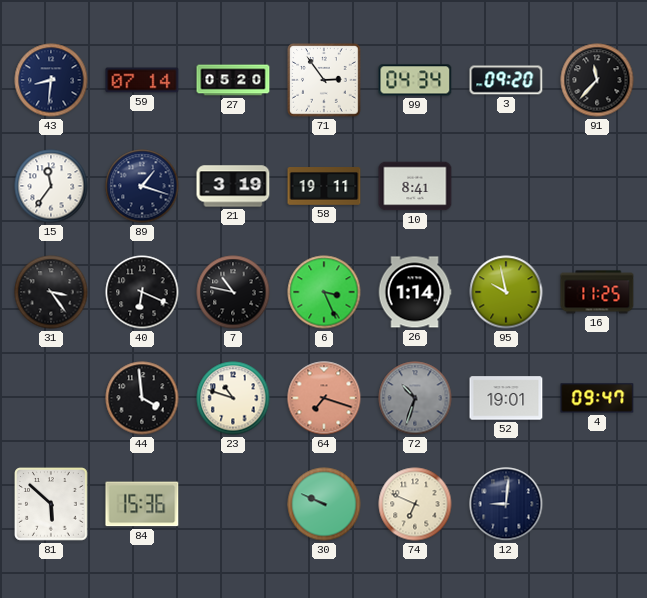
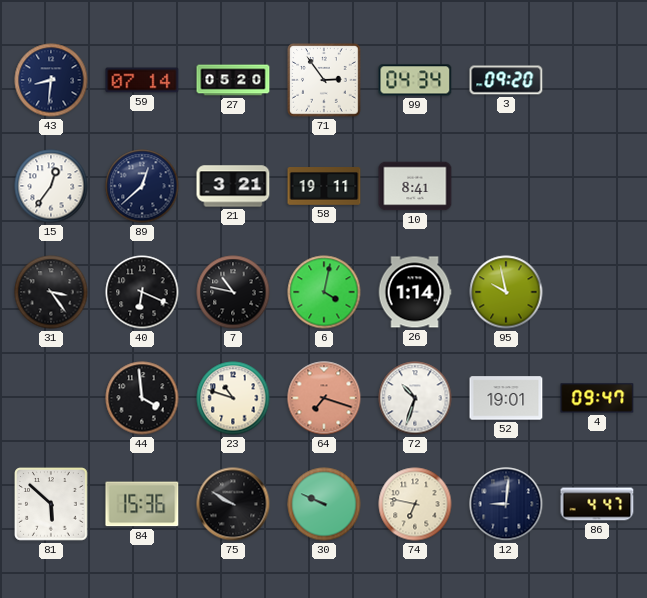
91: 11:37 -> none
15: 11:36 -> 12:36
89: 1:18 -> 12:38
21: 3:19 -> 3:21
6: 3:26 -> 4:02
16: 11:25 -> none
72 dial: grey -> white
75: none -> 9:50
74: 6:49 -> 6:47
86: none -> 4:47
